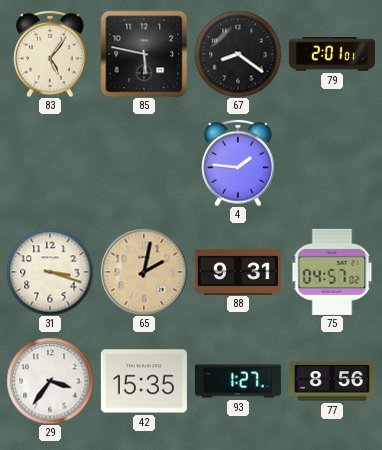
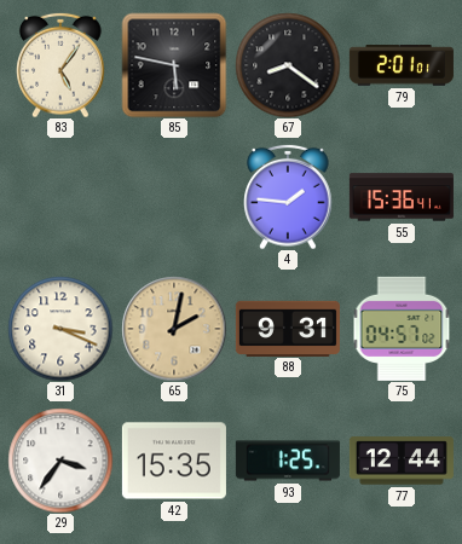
55: none -> 15:36
31: 3:18 -> 3:19
93: 1:27 -> 1:25
77: 8:56 -> 12:44
